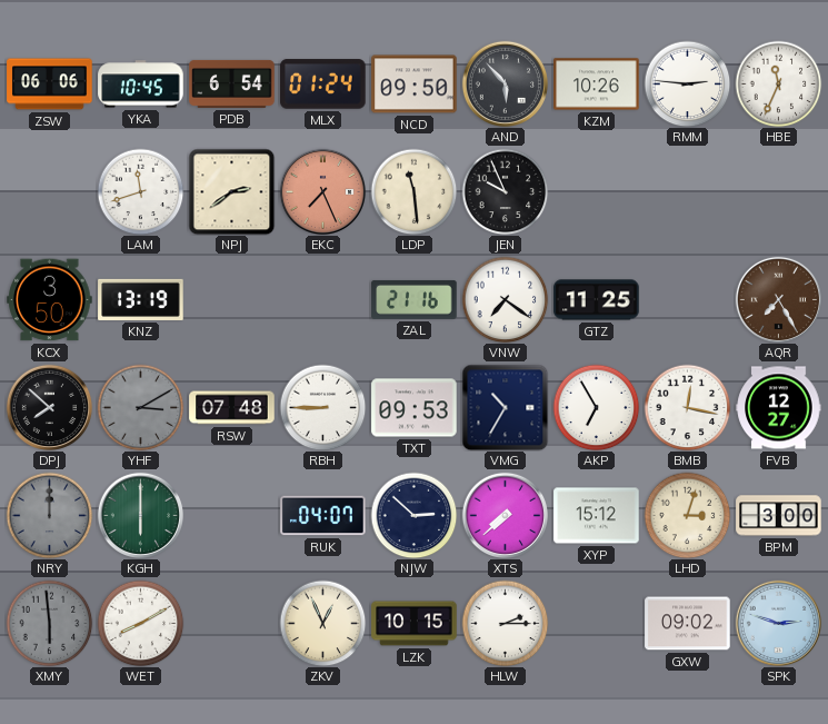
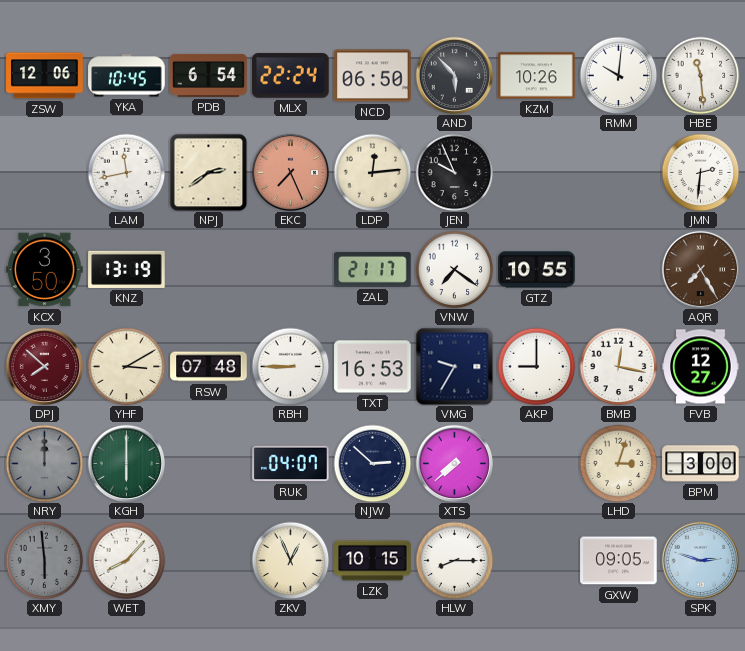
ZSW: 06:06 -> 12:06
MLX: 01:24 -> 22:24
NCD: 09:50 -> 06:50
RMM: 2:46 -> 10:01
HBE: 11:34 -> 11:29
LAM: 11:42 -> 11:43
LDP: 11:29 -> 12:14
JMN: none -> 2:31
ZAL: 21:16 -> 21:17
GTZ: 11:25 -> 10:55
DPJ dial: black -> burgundy
YHF dial: grey -> cream
TXT: 09:53 -> 16:53
VMG: 10:35 -> 9:35
AKP: 6:55 -> 9:00
XYP: 15:12 -> none
WET: 8:10 -> 8:07
HLW: 2:15 -> 8:15
GXW: 09:02 -> 09:05
